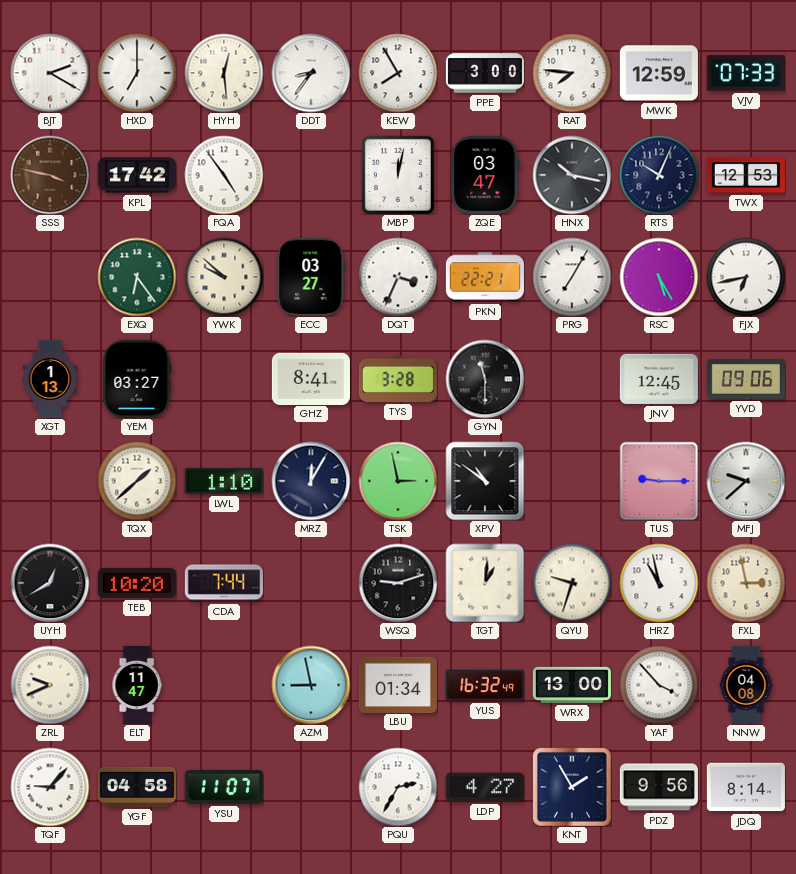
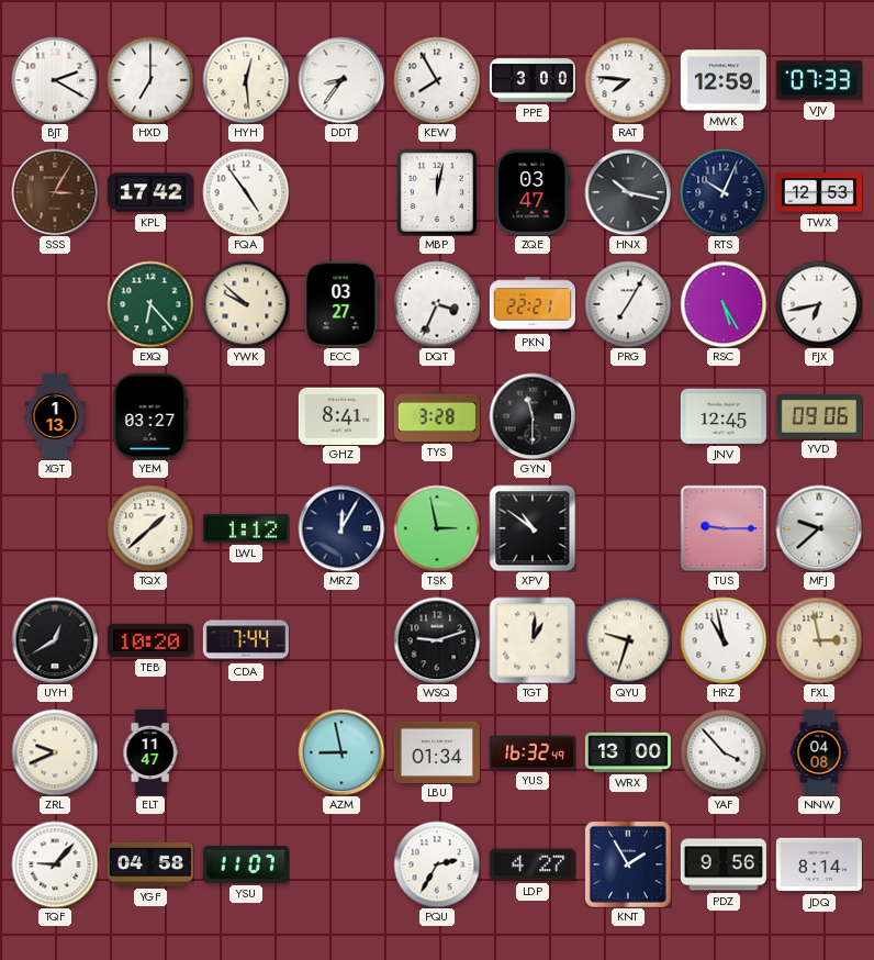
SSS: 3:47 -> 3:05
EXQ: 6:24 -> 6:23
LWL: 1:10 -> 1:12
